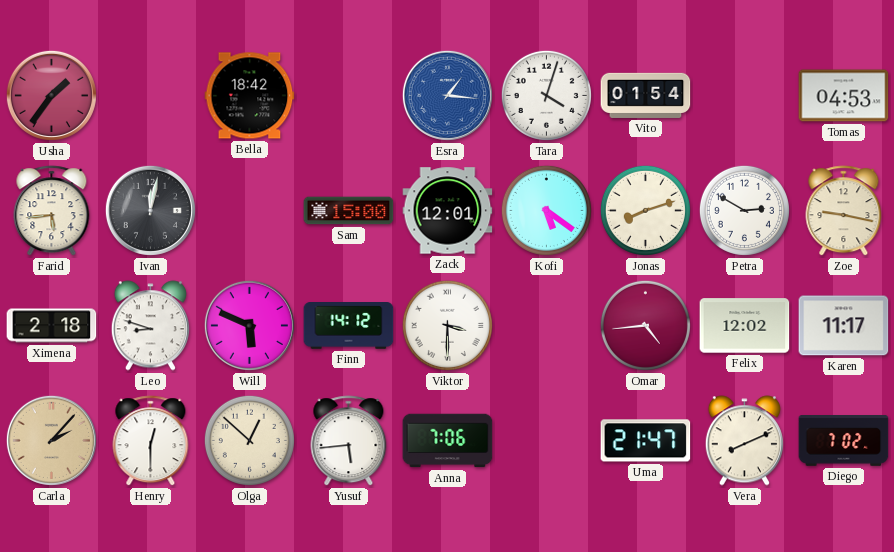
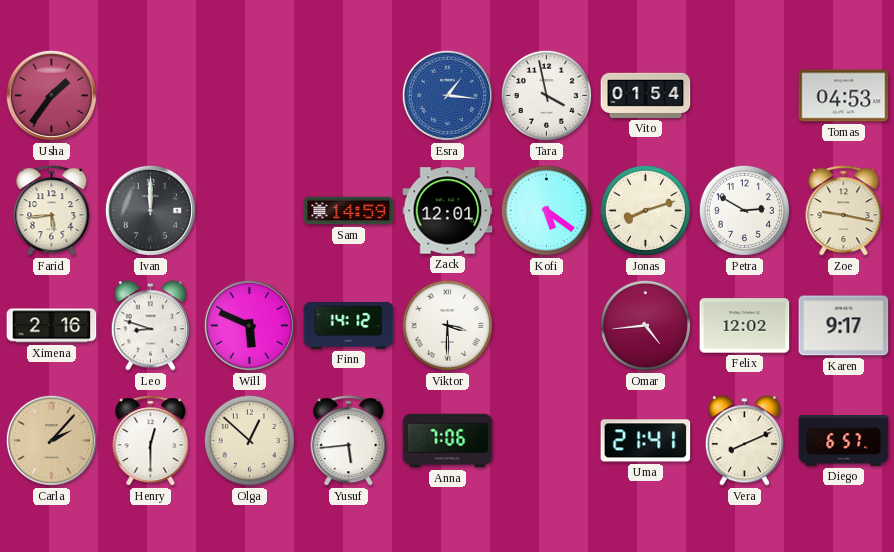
Bella: 18:42 -> none
Tara: 4:03 -> 3:58
Ivan: 12:02 -> 12:00
Sam: 15:00 -> 14:59
Ximena: 2:18 -> 2:16
Karen: 11:17 -> 9:17
Uma: 21:47 -> 21:41
Diego: 7:02 -> 6:57
